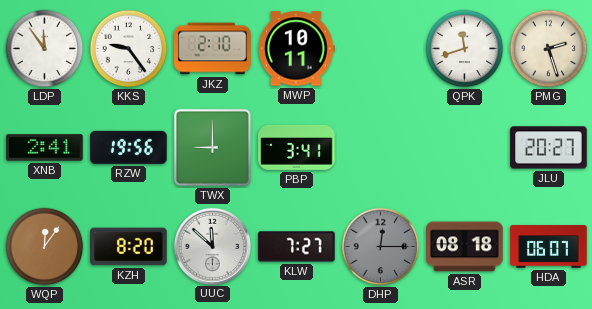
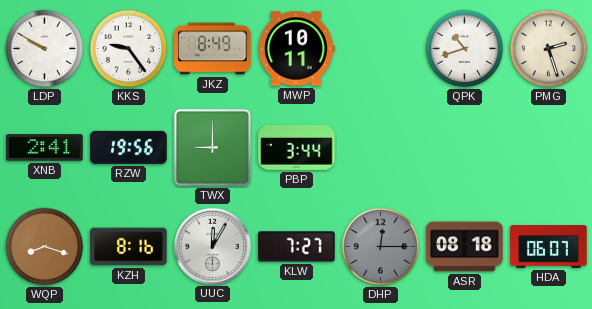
LDP: 11:54 -> 9:50
JKZ: 2:10 -> 8:49
QPK: 11:42 -> 10:42
PBP: 3:41 -> 3:44
JLU: 20:27 -> none
WQP: 12:06 -> 8:18
KZH: 8:20 -> 8:16
UUC: 11:52 -> 12:05
